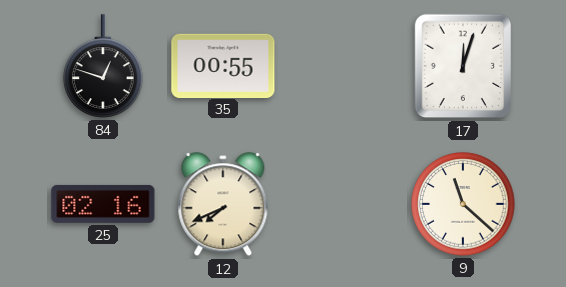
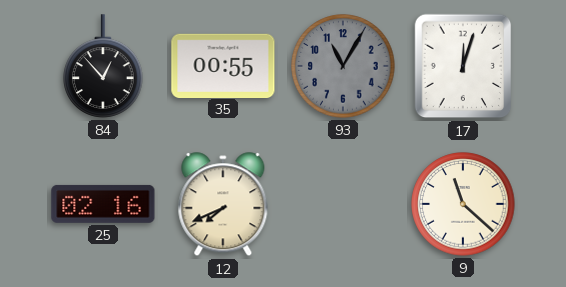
84: 12:48 -> 12:53
93: none -> 11:05
